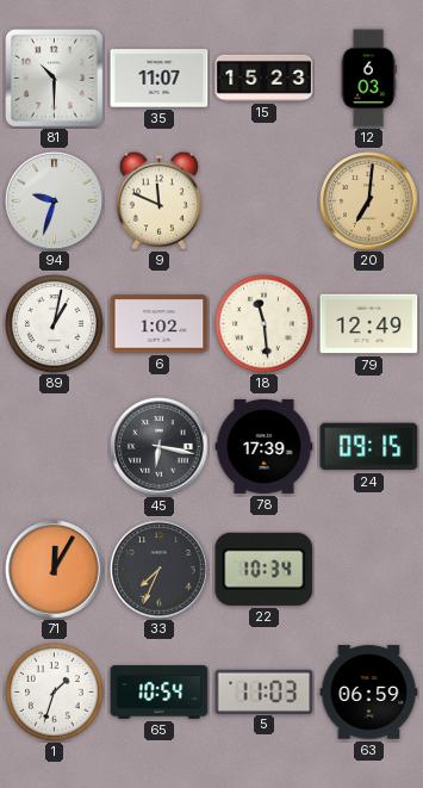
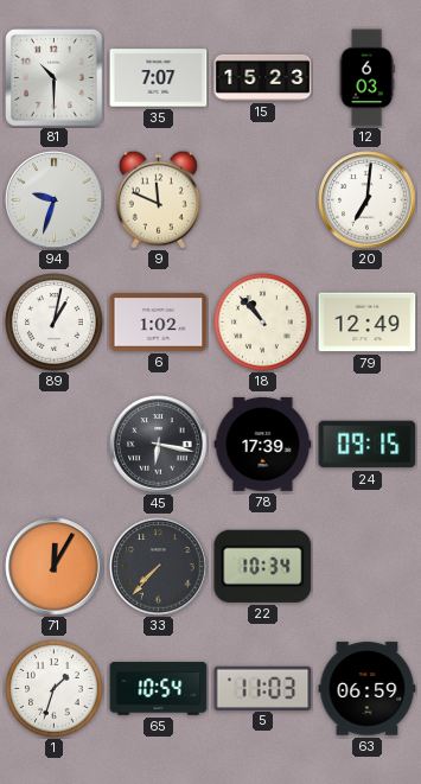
35: 11:07 -> 7:07
20 dial: champagne -> white
18: 11:29 -> 10:53
33: 7:34 -> 7:37
